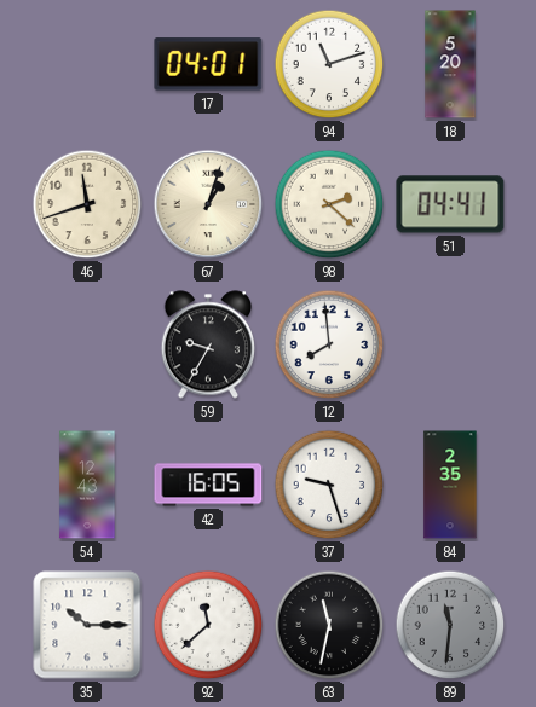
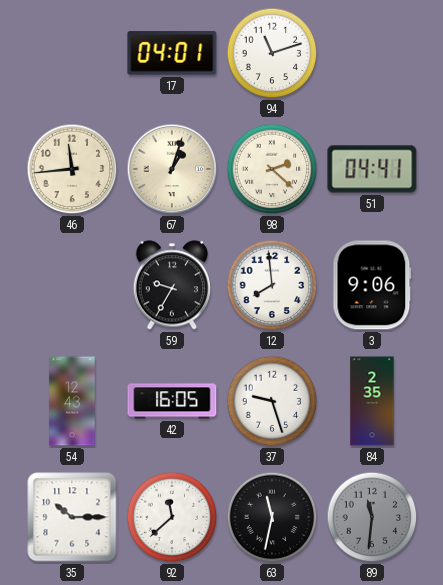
18: 5:20 -> none
46: 11:42 -> 11:44
3: none -> 9:06
